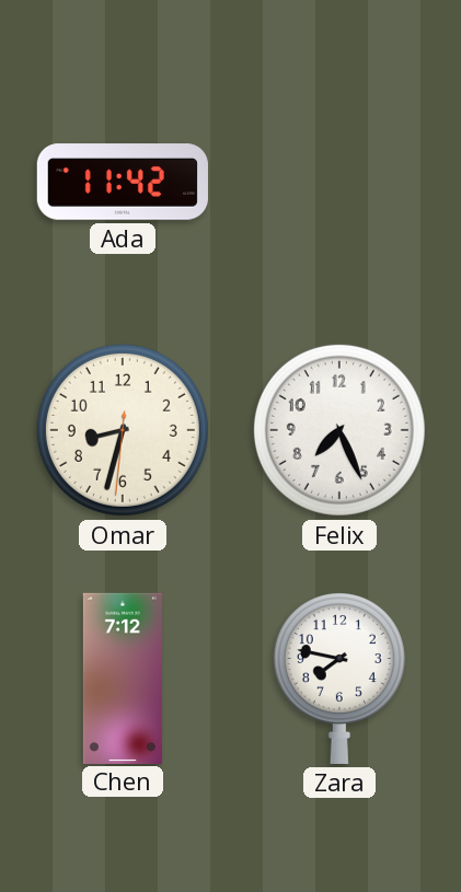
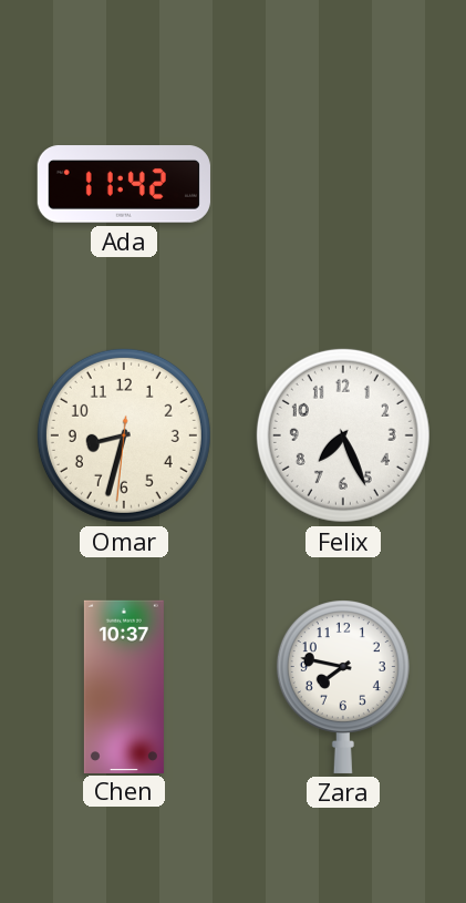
Chen: 7:12 -> 10:37
